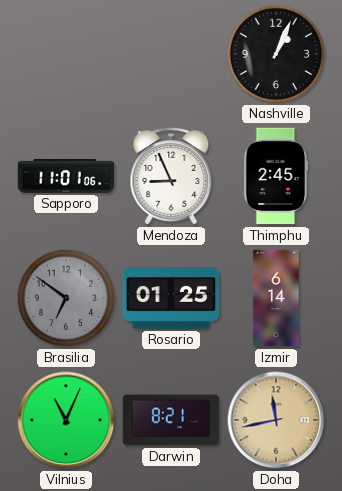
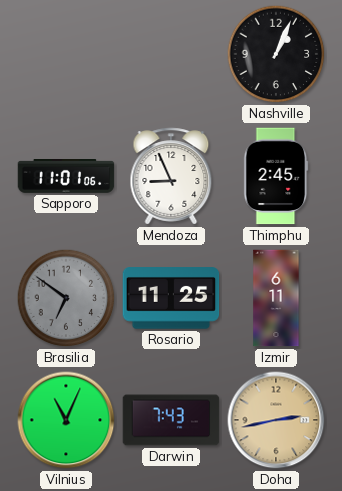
Rosario: 01:25 -> 11:25
Izmir: 6:14 -> 6:11
Darwin: 8:21 -> 7:43
Doha: 11:43 -> 2:43
